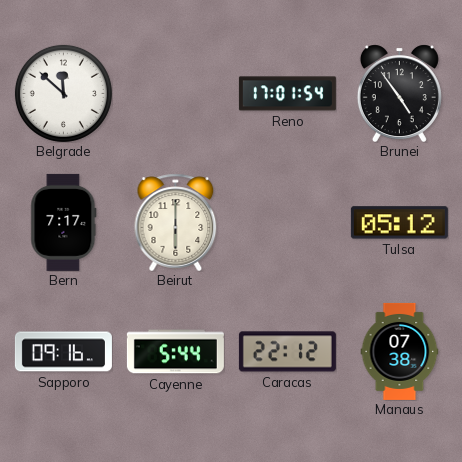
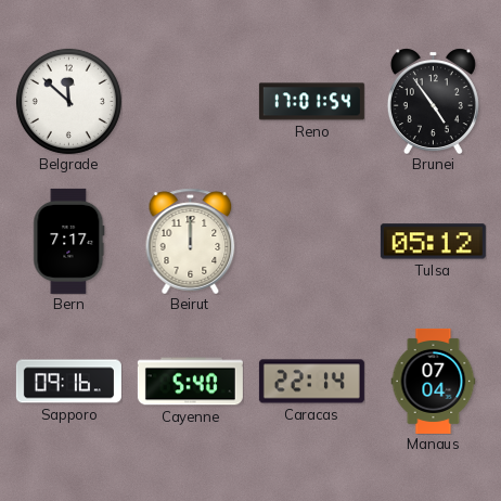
Beirut: 6:00 -> 12:00
Cayenne: 5:44 -> 5:40
Caracas: 22:12 -> 22:14
Manaus: 07:38 -> 07:04
